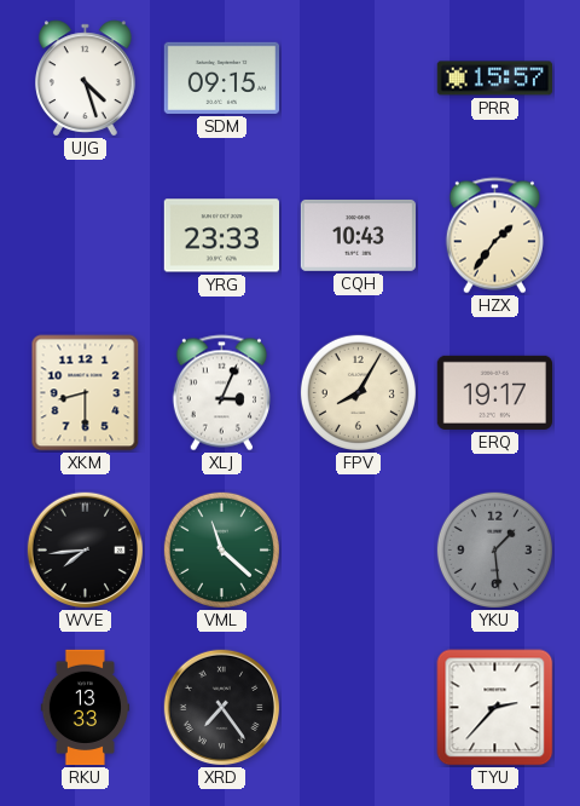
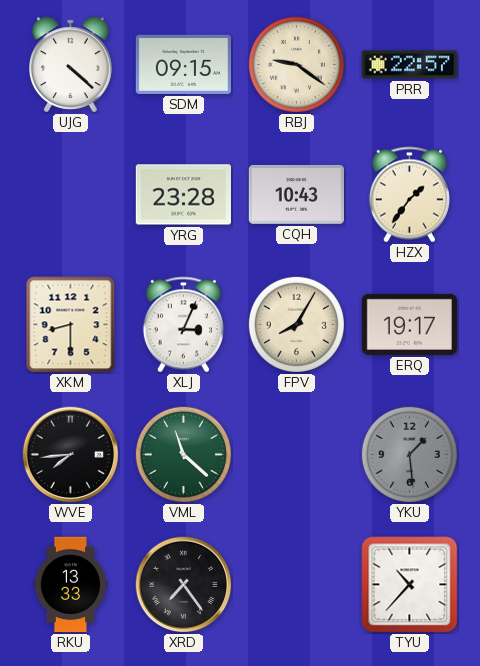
UJG: 4:27 -> 4:22
RBJ: none -> 9:21
PRR: 15:57 -> 22:57
YRG: 23:33 -> 23:28
TYU: 2:37 -> 10:37
